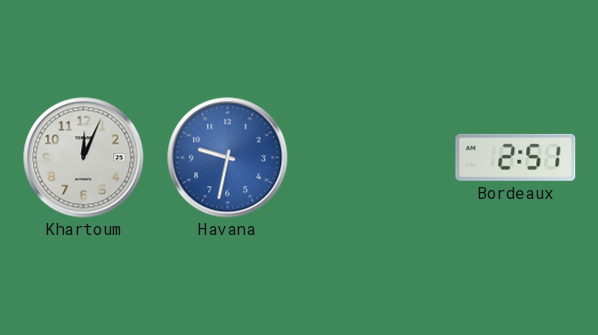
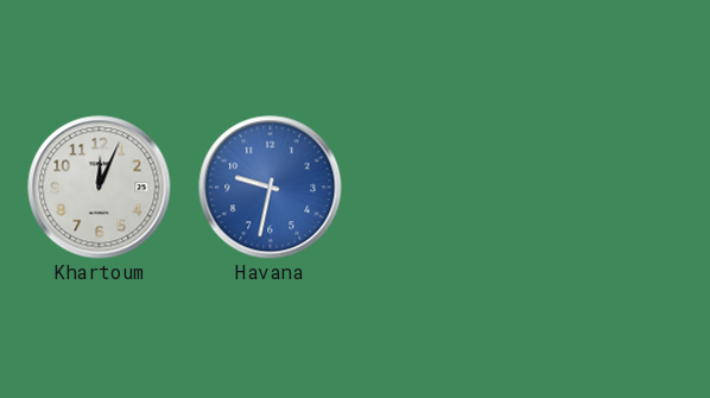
Bordeaux: 2:51 -> none
